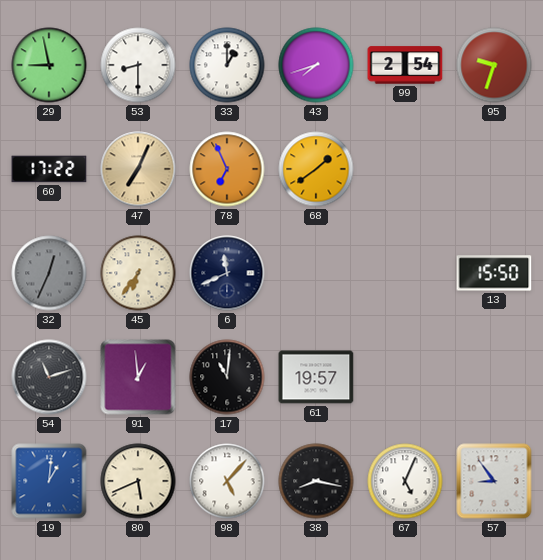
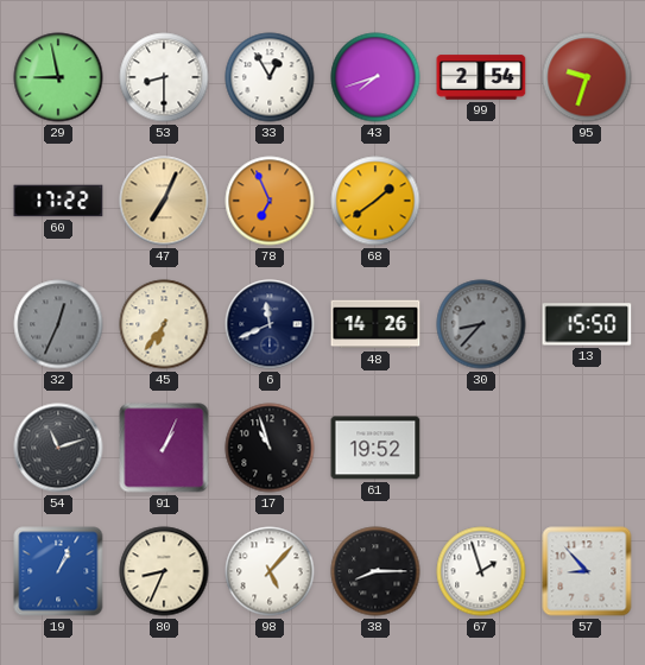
33: 1:00 -> 12:55
48: none -> 14:26
30: none -> 8:37
91: 12:59 -> 1:04
17: 11:01 -> 10:57
61: 19:57 -> 19:52
19: 1:01 -> 1:04
80: 5:41 -> 8:34
38: 8:17 -> 8:15
67: 5:04 -> 1:57
57: 8:54 -> 8:53
